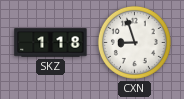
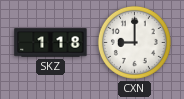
CXN: 8:57 -> 9:00
